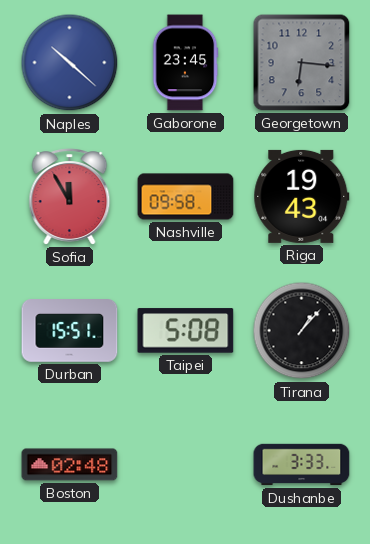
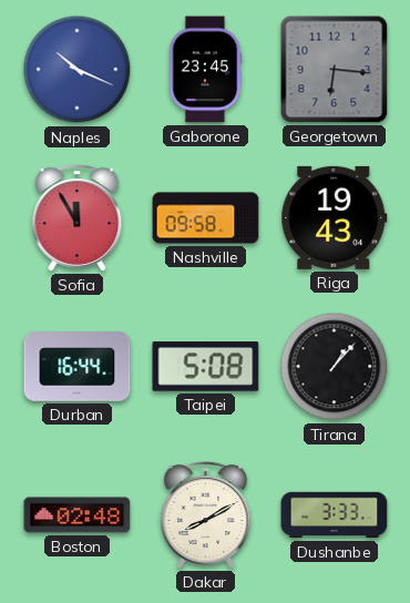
Naples: 10:22 -> 10:19
Durban: 15:51 -> 16:44
Dakar: none -> 8:10
